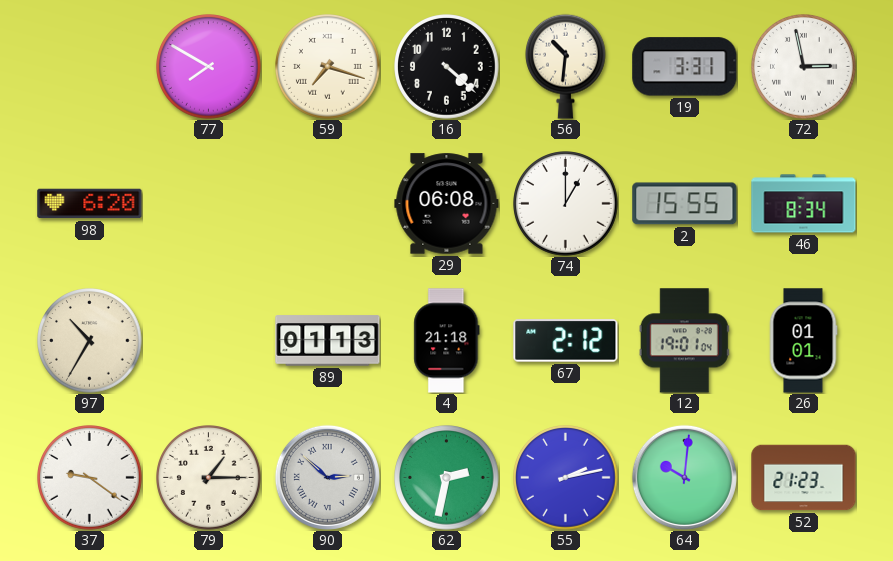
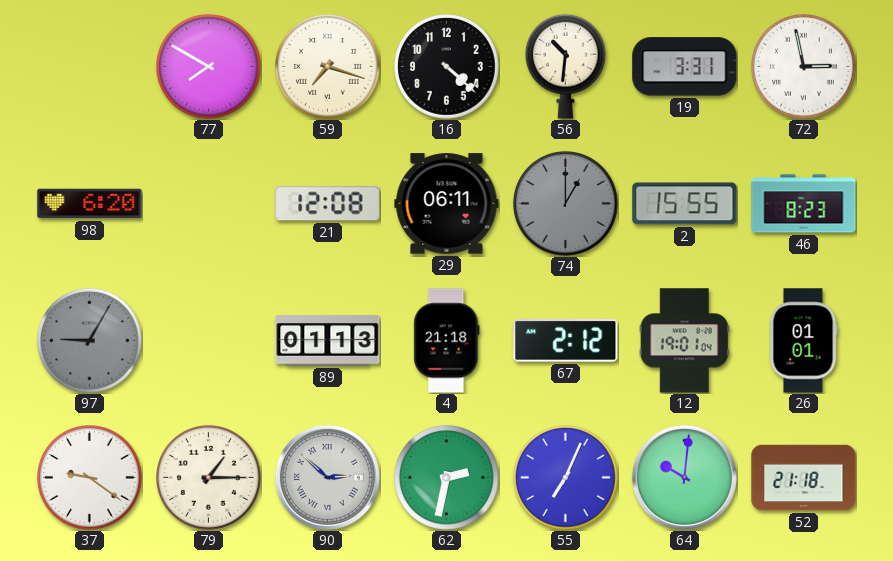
21: none -> 12:08
29: 06:08 -> 06:11
74 dial: white -> grey
46: 8:34 -> 8:23
97: 10:35 -> 9:05
97 dial: cream -> grey
55: 2:13 -> 7:04
52: 21:23 -> 21:18
